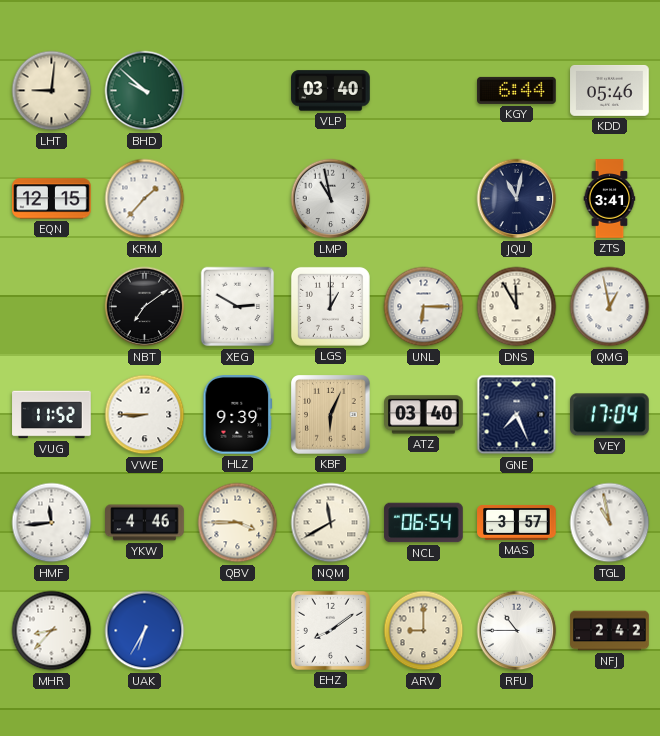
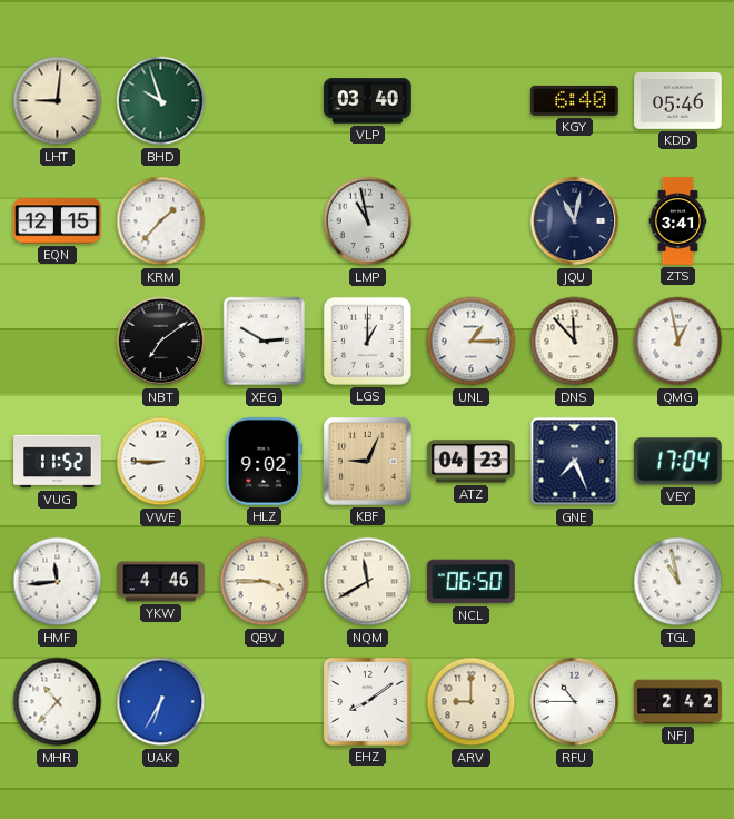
BHD: 9:52 -> 9:57
KGY: 6:44 -> 6:40
UNL: 6:15 -> 1:15
DNS: 11:55 -> 11:53
HLZ: 9:39 -> 9:02
KBF: 6:04 -> 9:04
ATZ: 03:40 -> 04:23
NCL: 06:54 -> 06:50
MAS: 3:57 -> none
MHR: 8:37 -> 10:37
